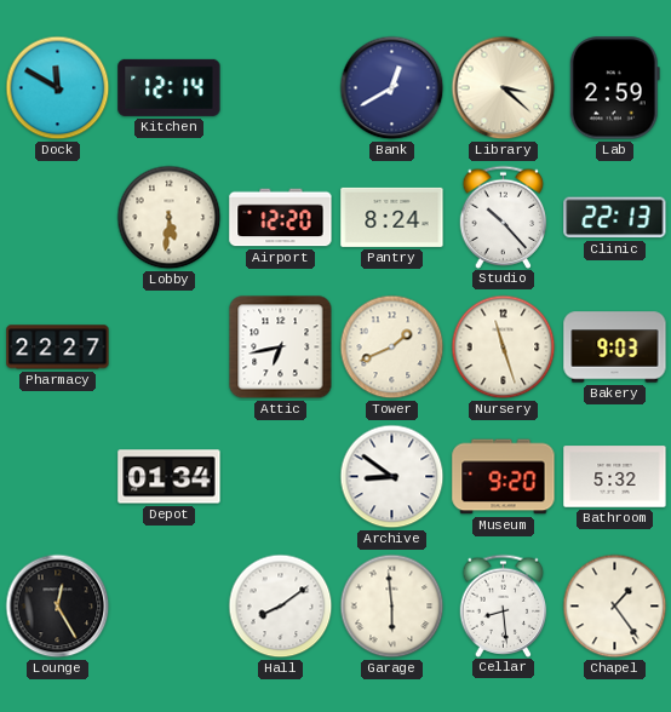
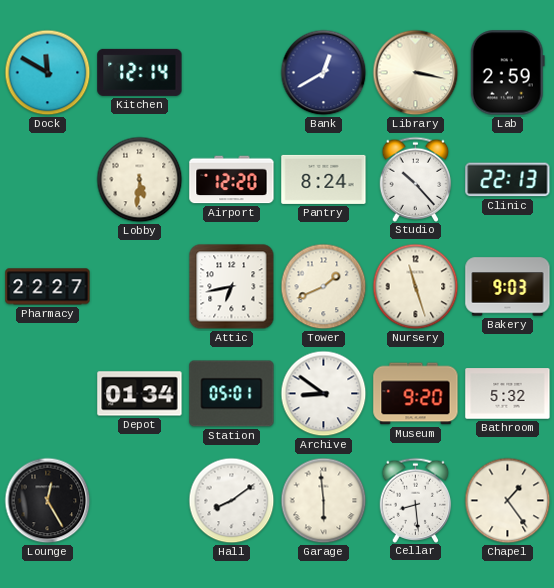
Library: 3:22 -> 3:17
Station: none -> 05:01
